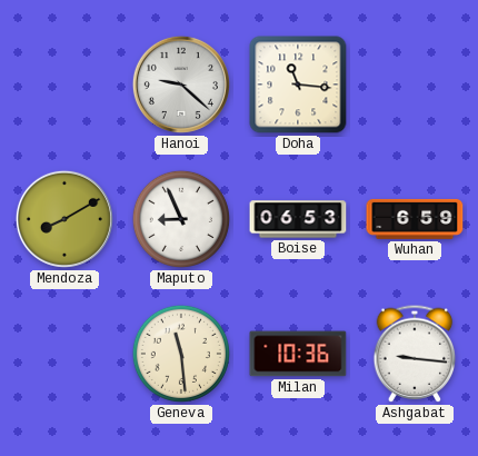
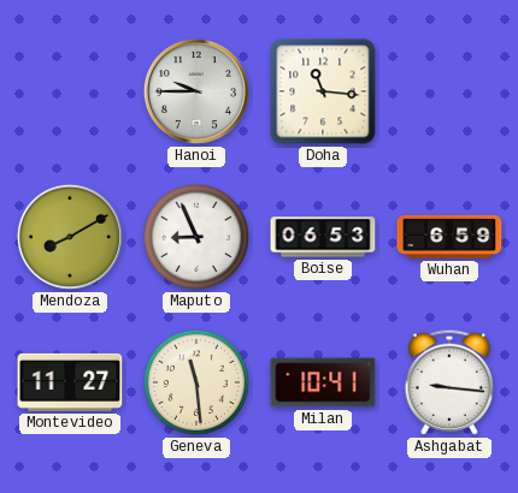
Hanoi: 9:22 -> 9:45
Montevideo: none -> 11:27
Milan: 10:36 -> 10:41
